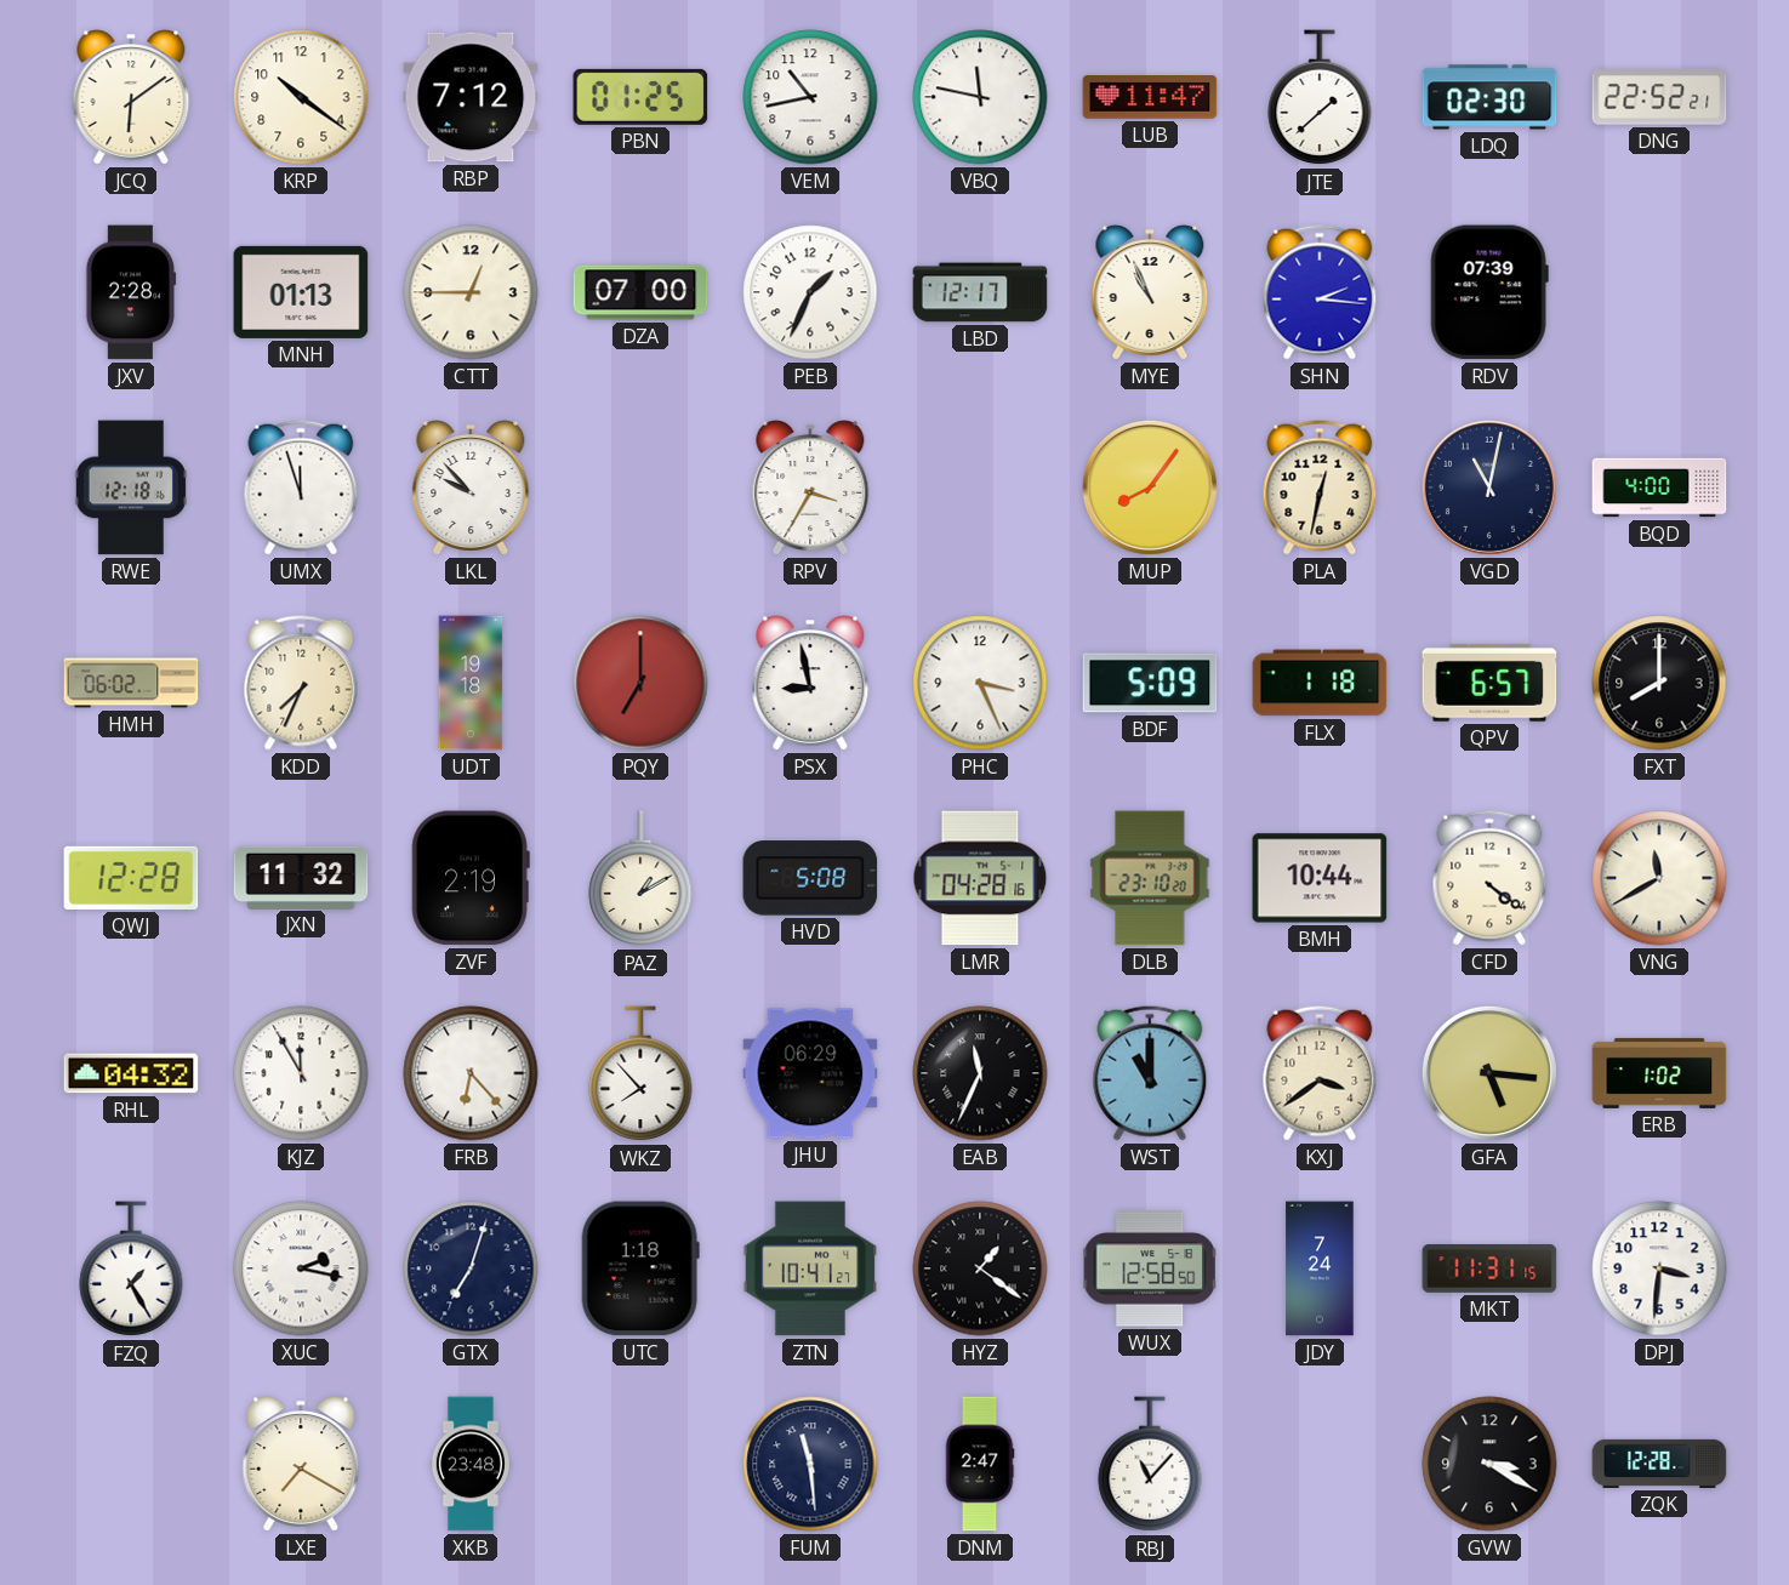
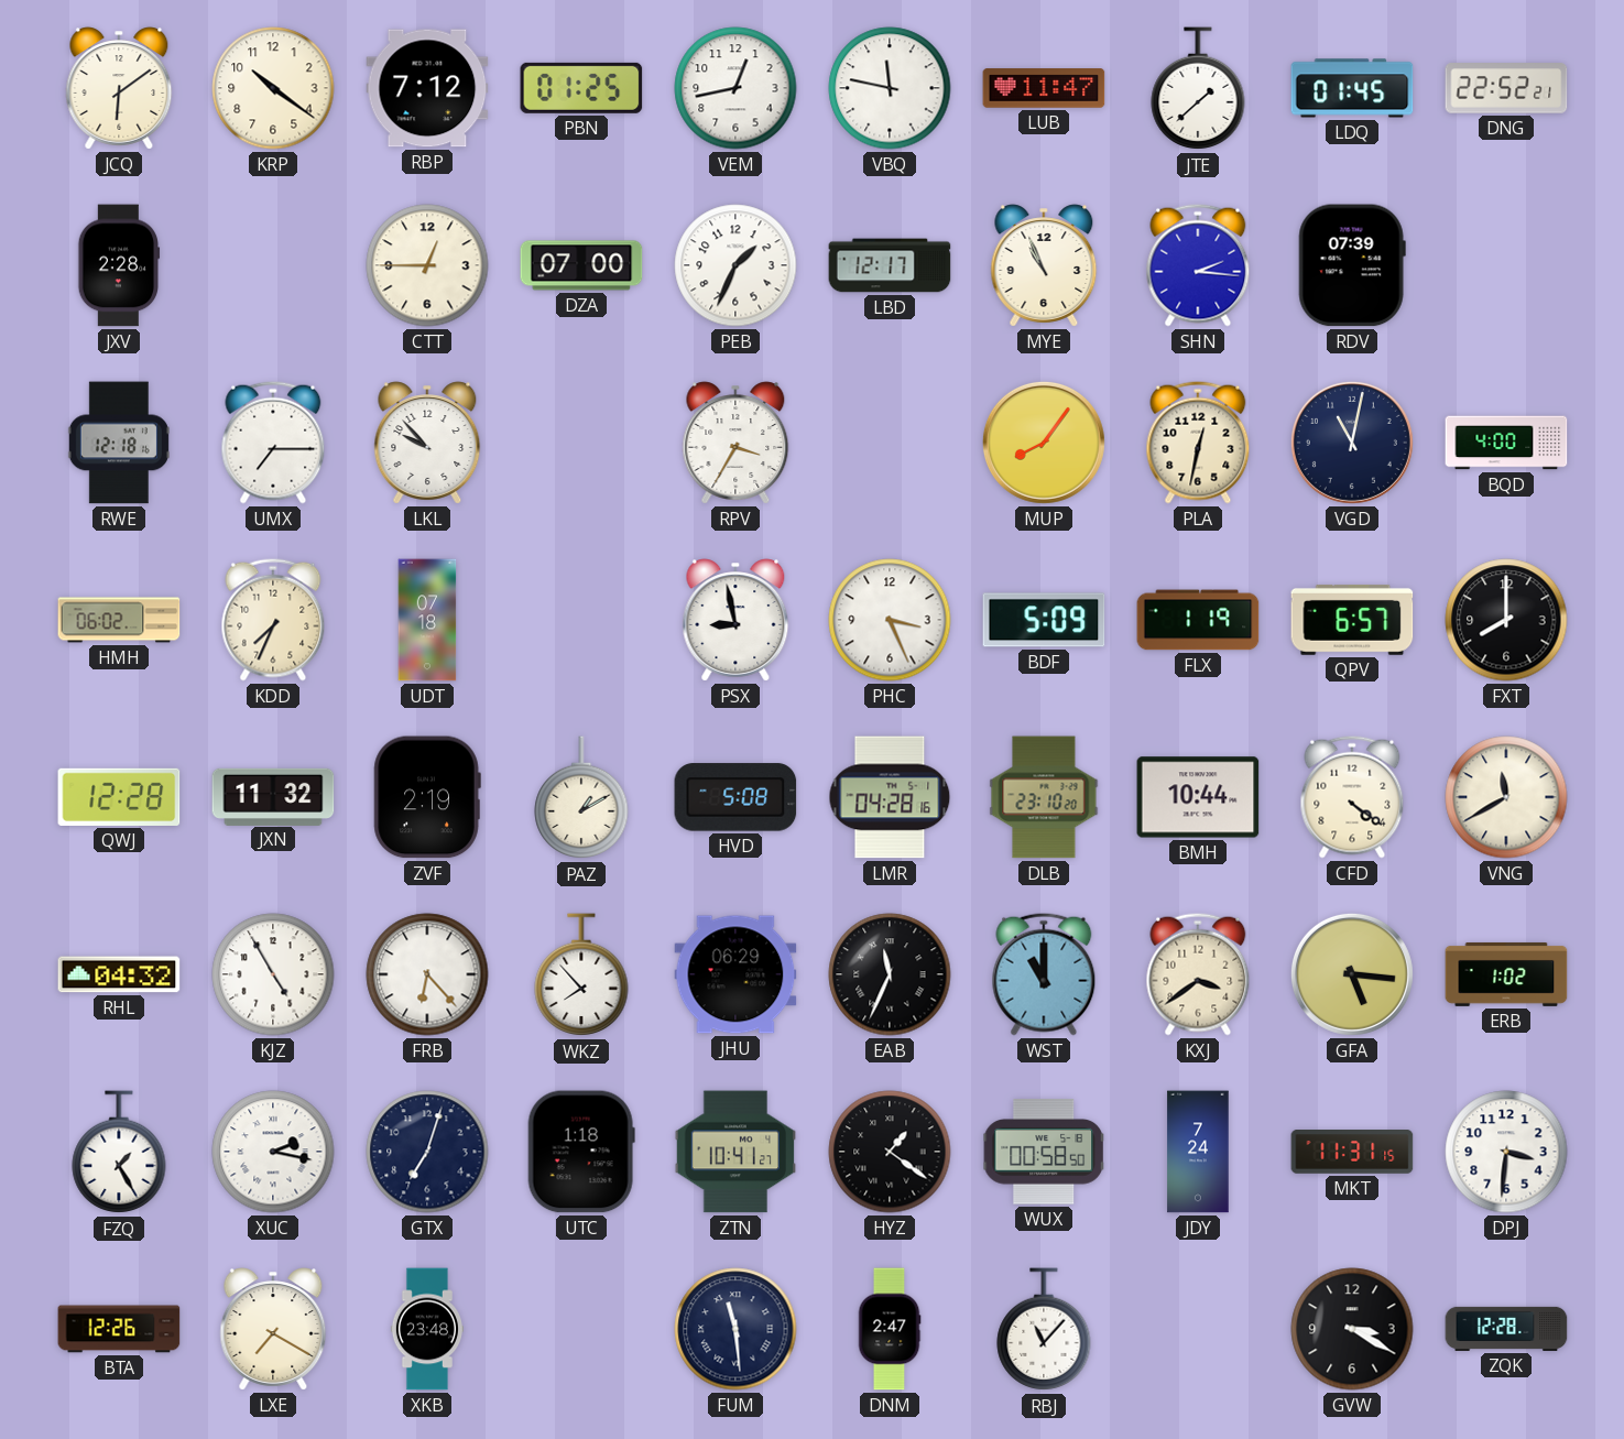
VEM: 10:43 -> 12:43
LDQ: 02:30 -> 01:45
MNH: 01:13 -> none
UMX: 11:57 -> 7:15
UDT: 19:18 -> 07:18
PQY: 7:00 -> none
FLX: 1:18 -> 1:19
KJZ: 11:55 -> 4:55
WUX: 12:58 -> 00:58
BTA: none -> 12:26
